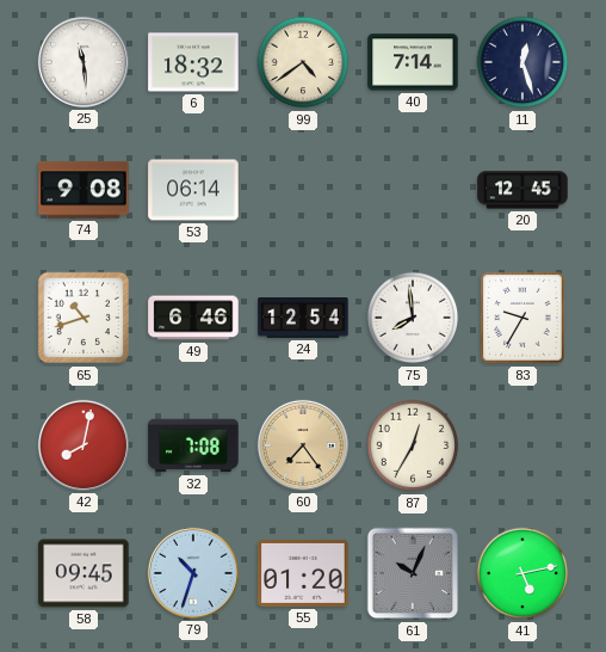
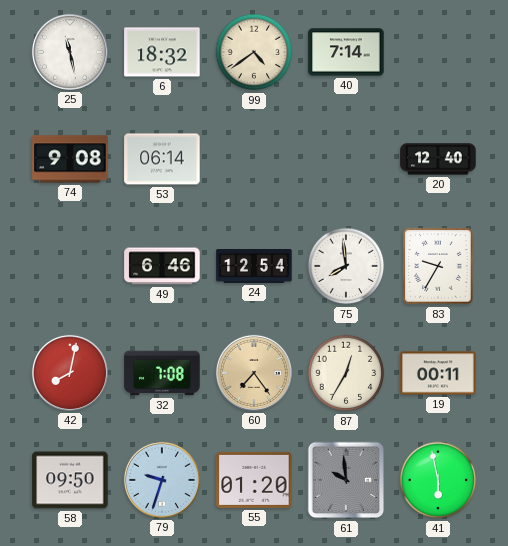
25: 11:29 -> 11:28
11: 12:27 -> none
20: 12:45 -> 12:40
65: 10:42 -> none
19: none -> 00:11
58: 09:45 -> 09:50
79: 10:33 -> 9:33
61: 10:04 -> 9:59
41: 5:13 -> 5:58
